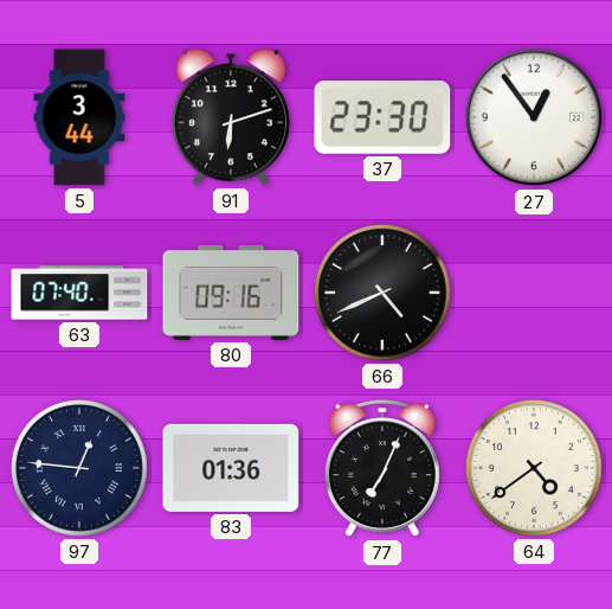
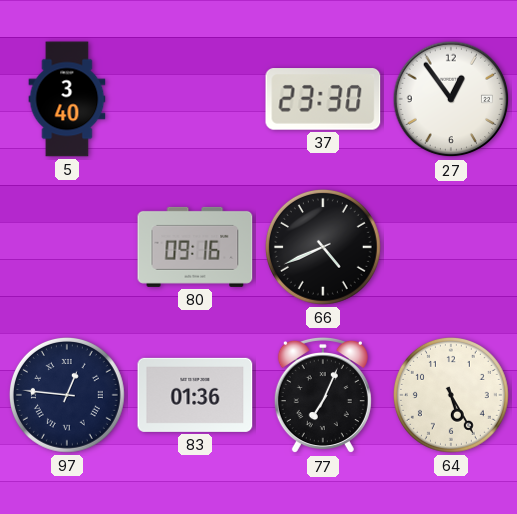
5: 3:44 -> 3:40
91: 6:12 -> none
63: 07:40 -> none
64: 4:39 -> 5:25
